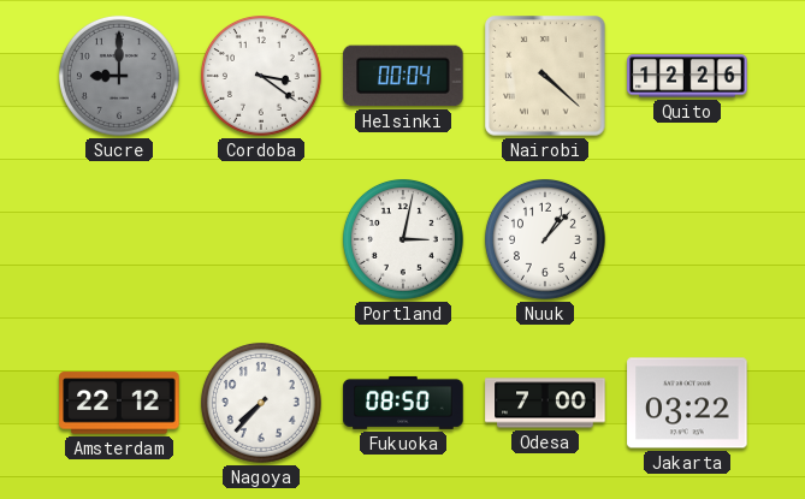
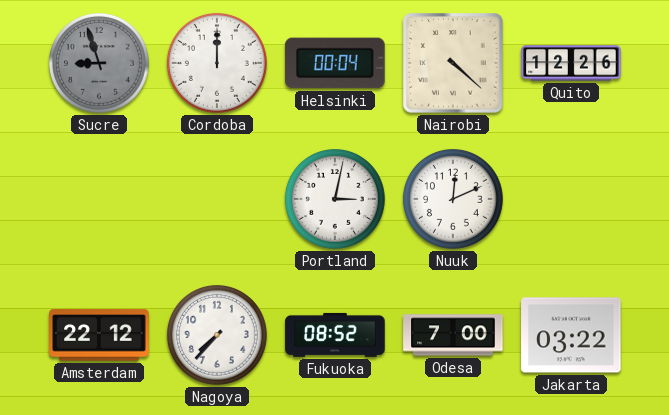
Sucre: 9:00 -> 8:57
Cordoba: 3:21 -> 12:00
Nuuk: 1:07 -> 12:11
Fukuoka: 08:50 -> 08:52
